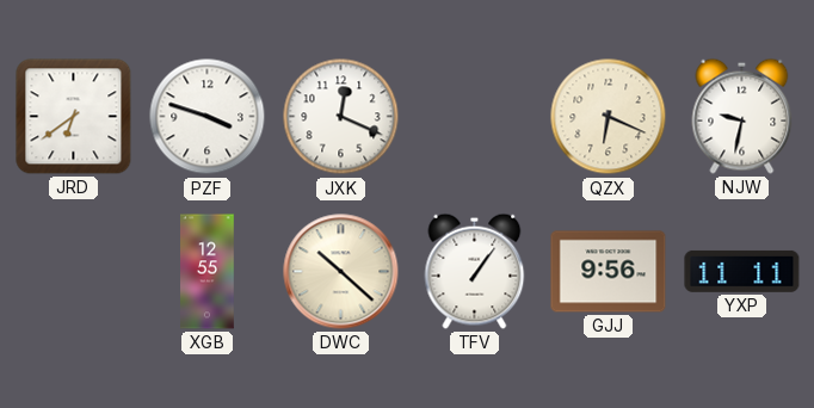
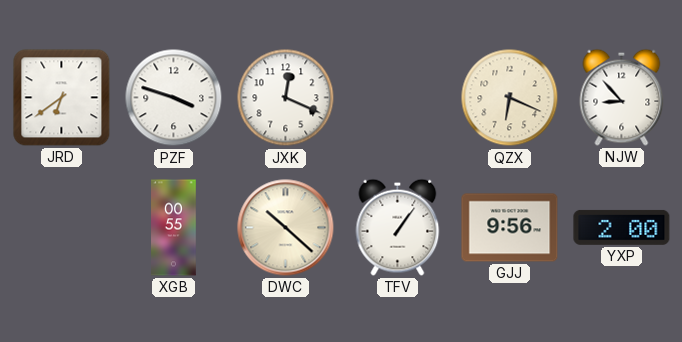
NJW: 9:32 -> 8:53
XGB: 12:55 -> 00:55
YXP: 11:11 -> 2:00
